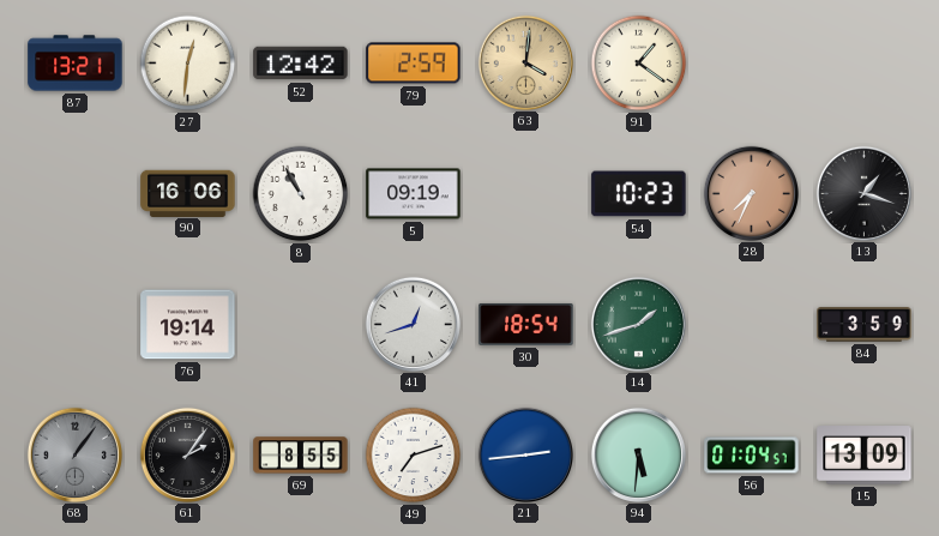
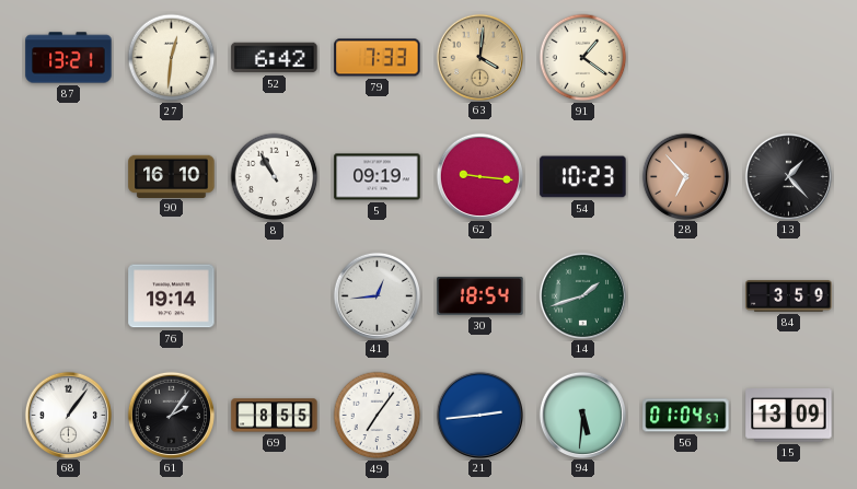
52: 12:42 -> 6:42
79: 2:59 -> 7:33
90: 16:06 -> 16:10
62: none -> 9:16
28: 7:34 -> 6:53
13: 1:18 -> 1:23
41: 12:42 -> 12:44
68 dial: grey -> white
49: 7:12 -> 7:06
